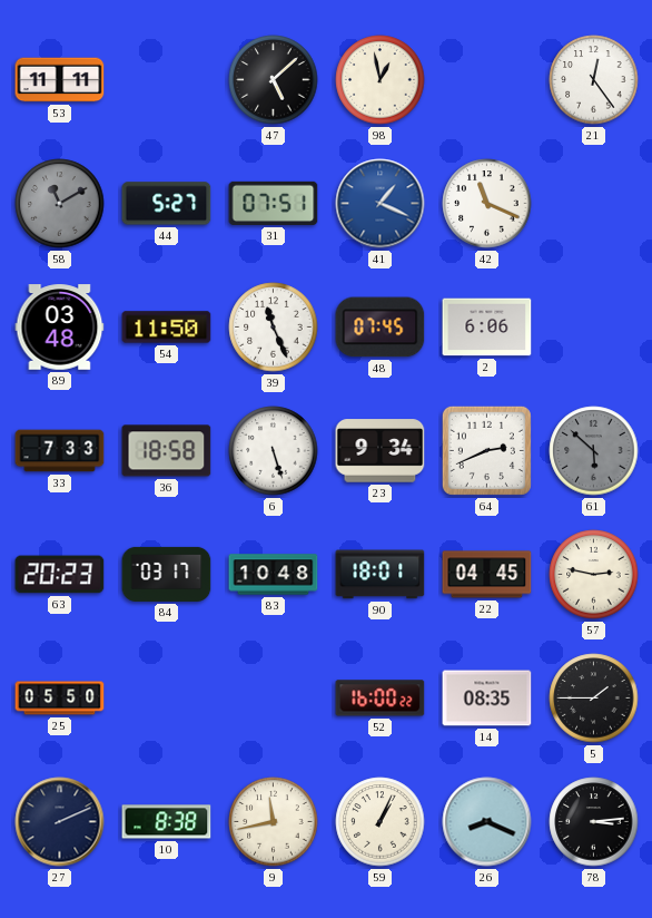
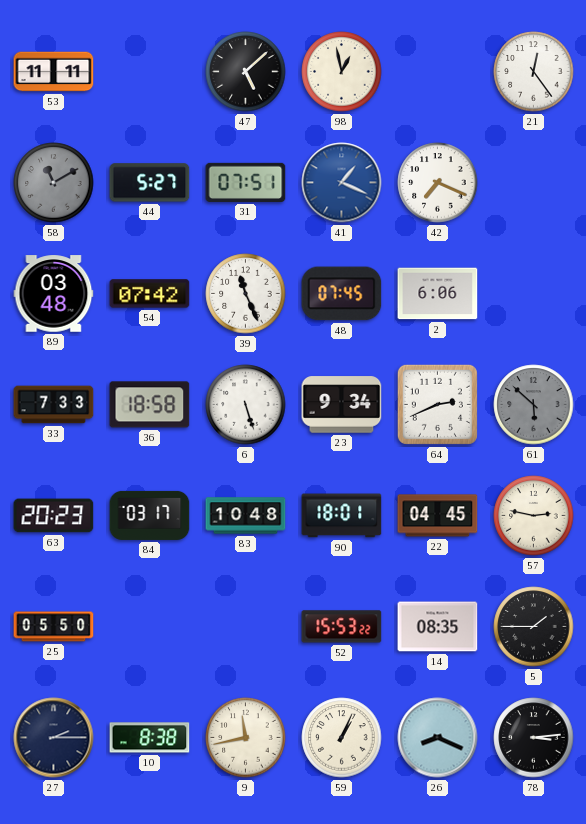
42: 11:19 -> 7:19
54: 11:50 -> 07:42
52: 16:00 -> 15:53
27: 2:11 -> 2:15
